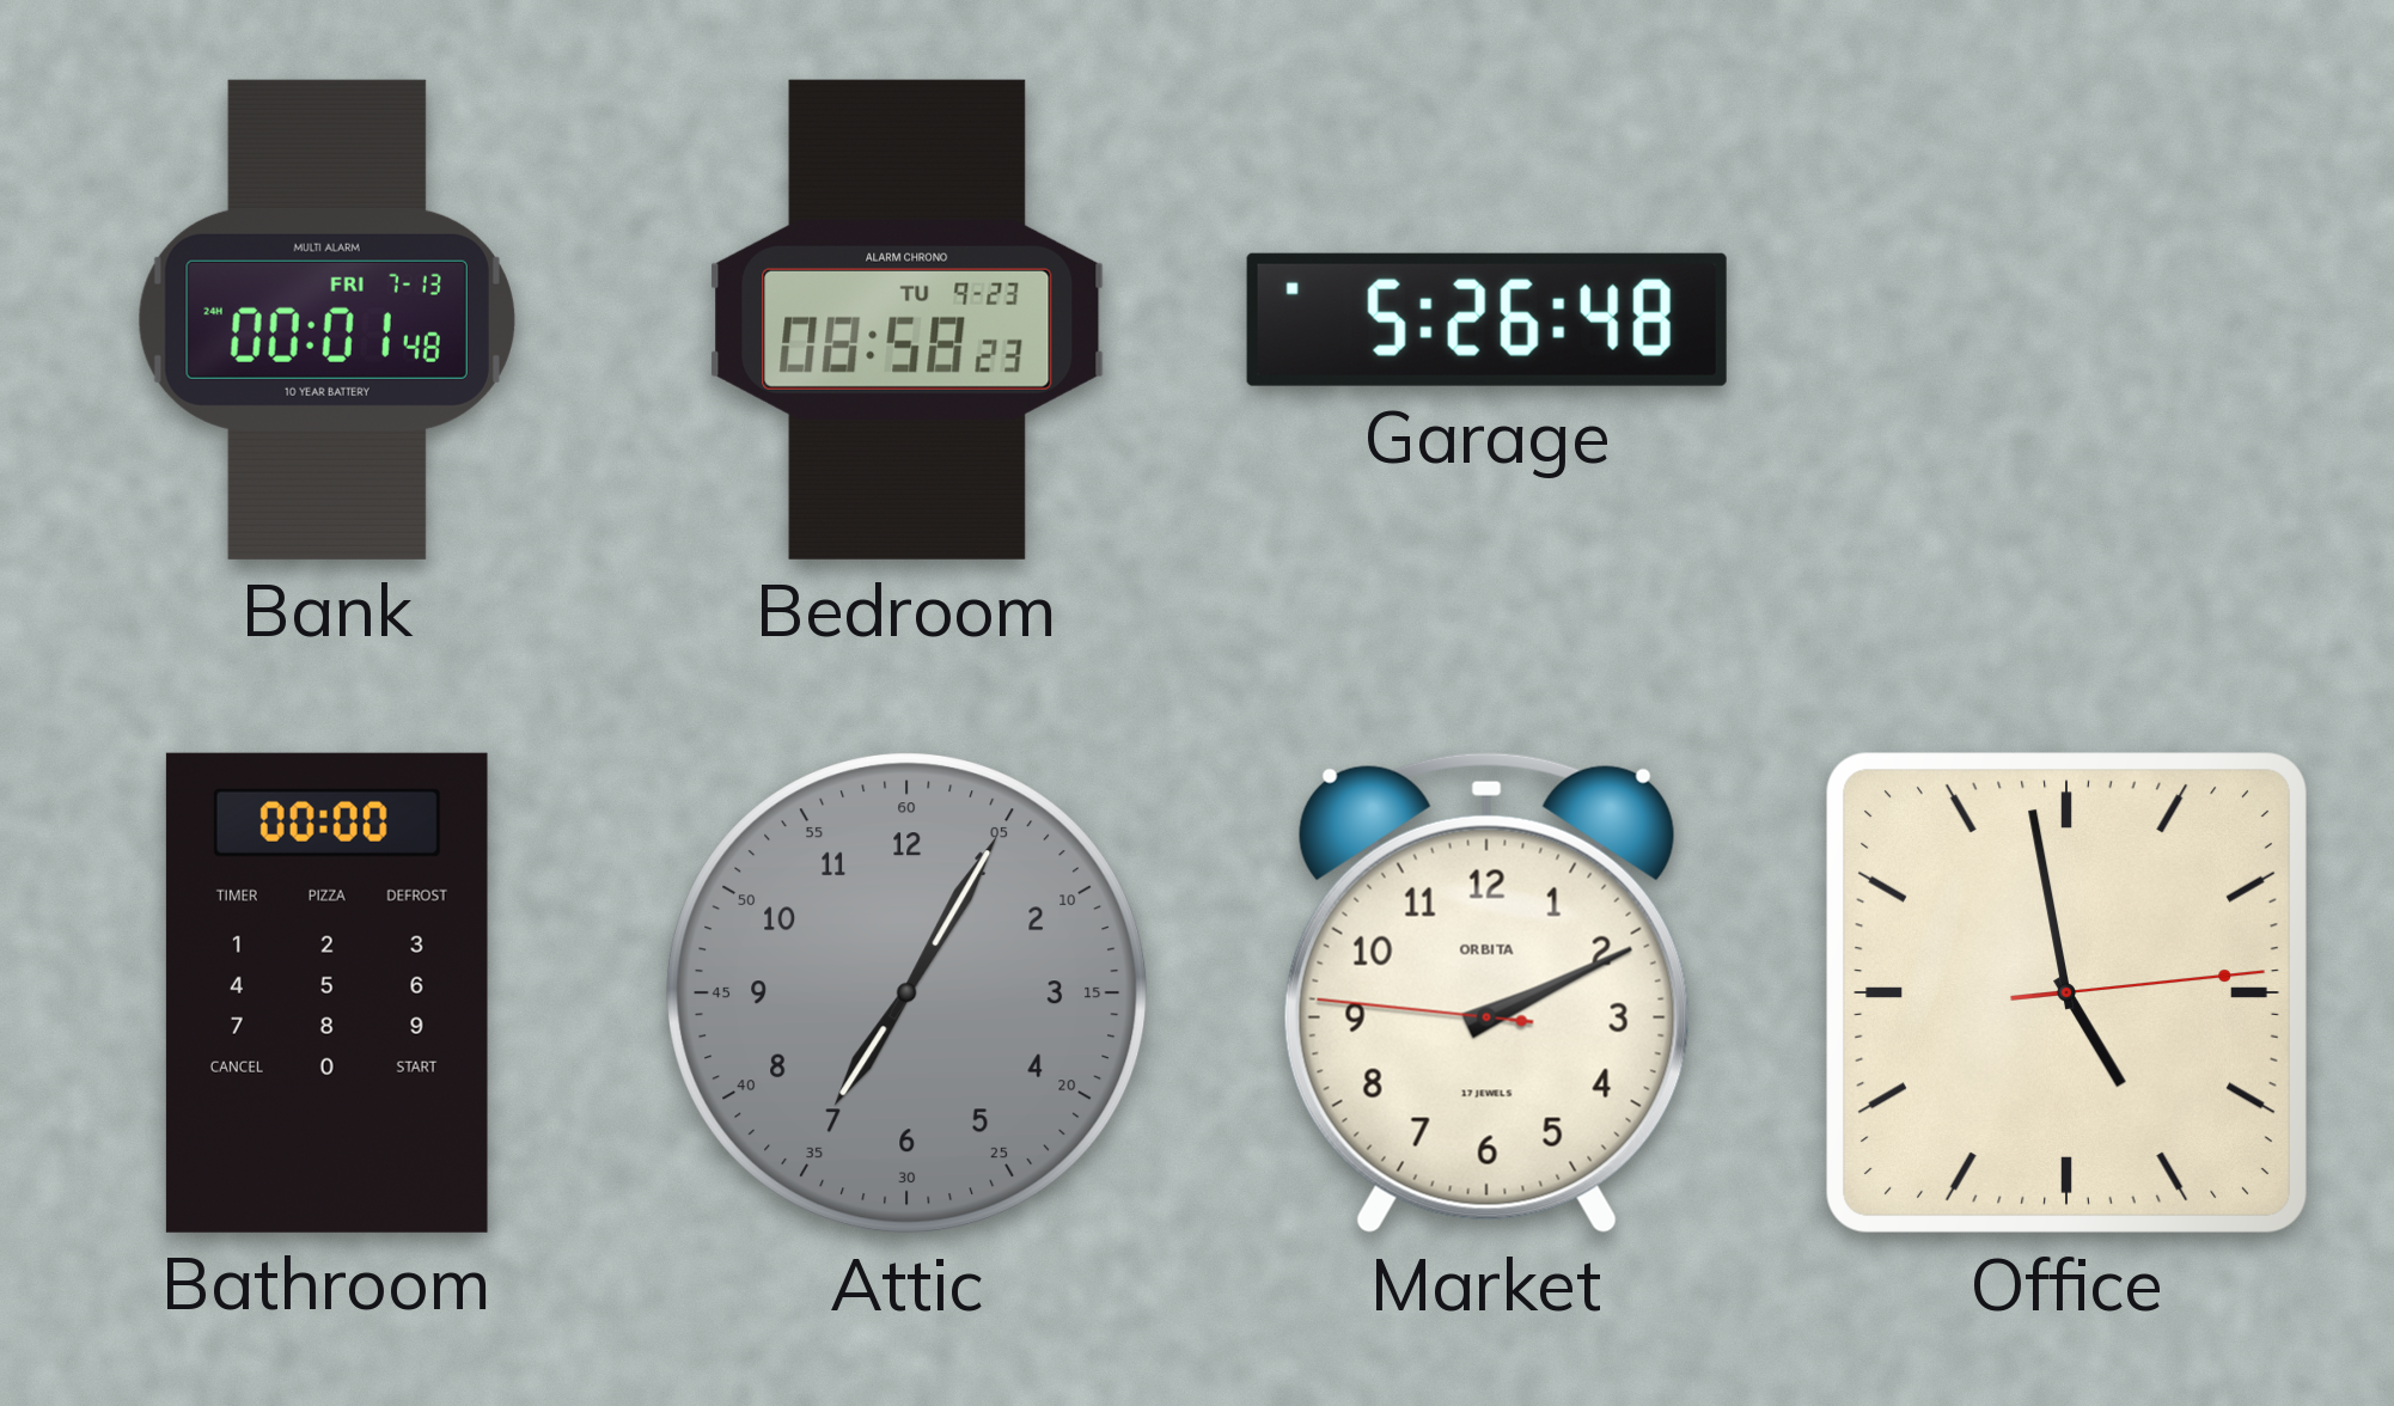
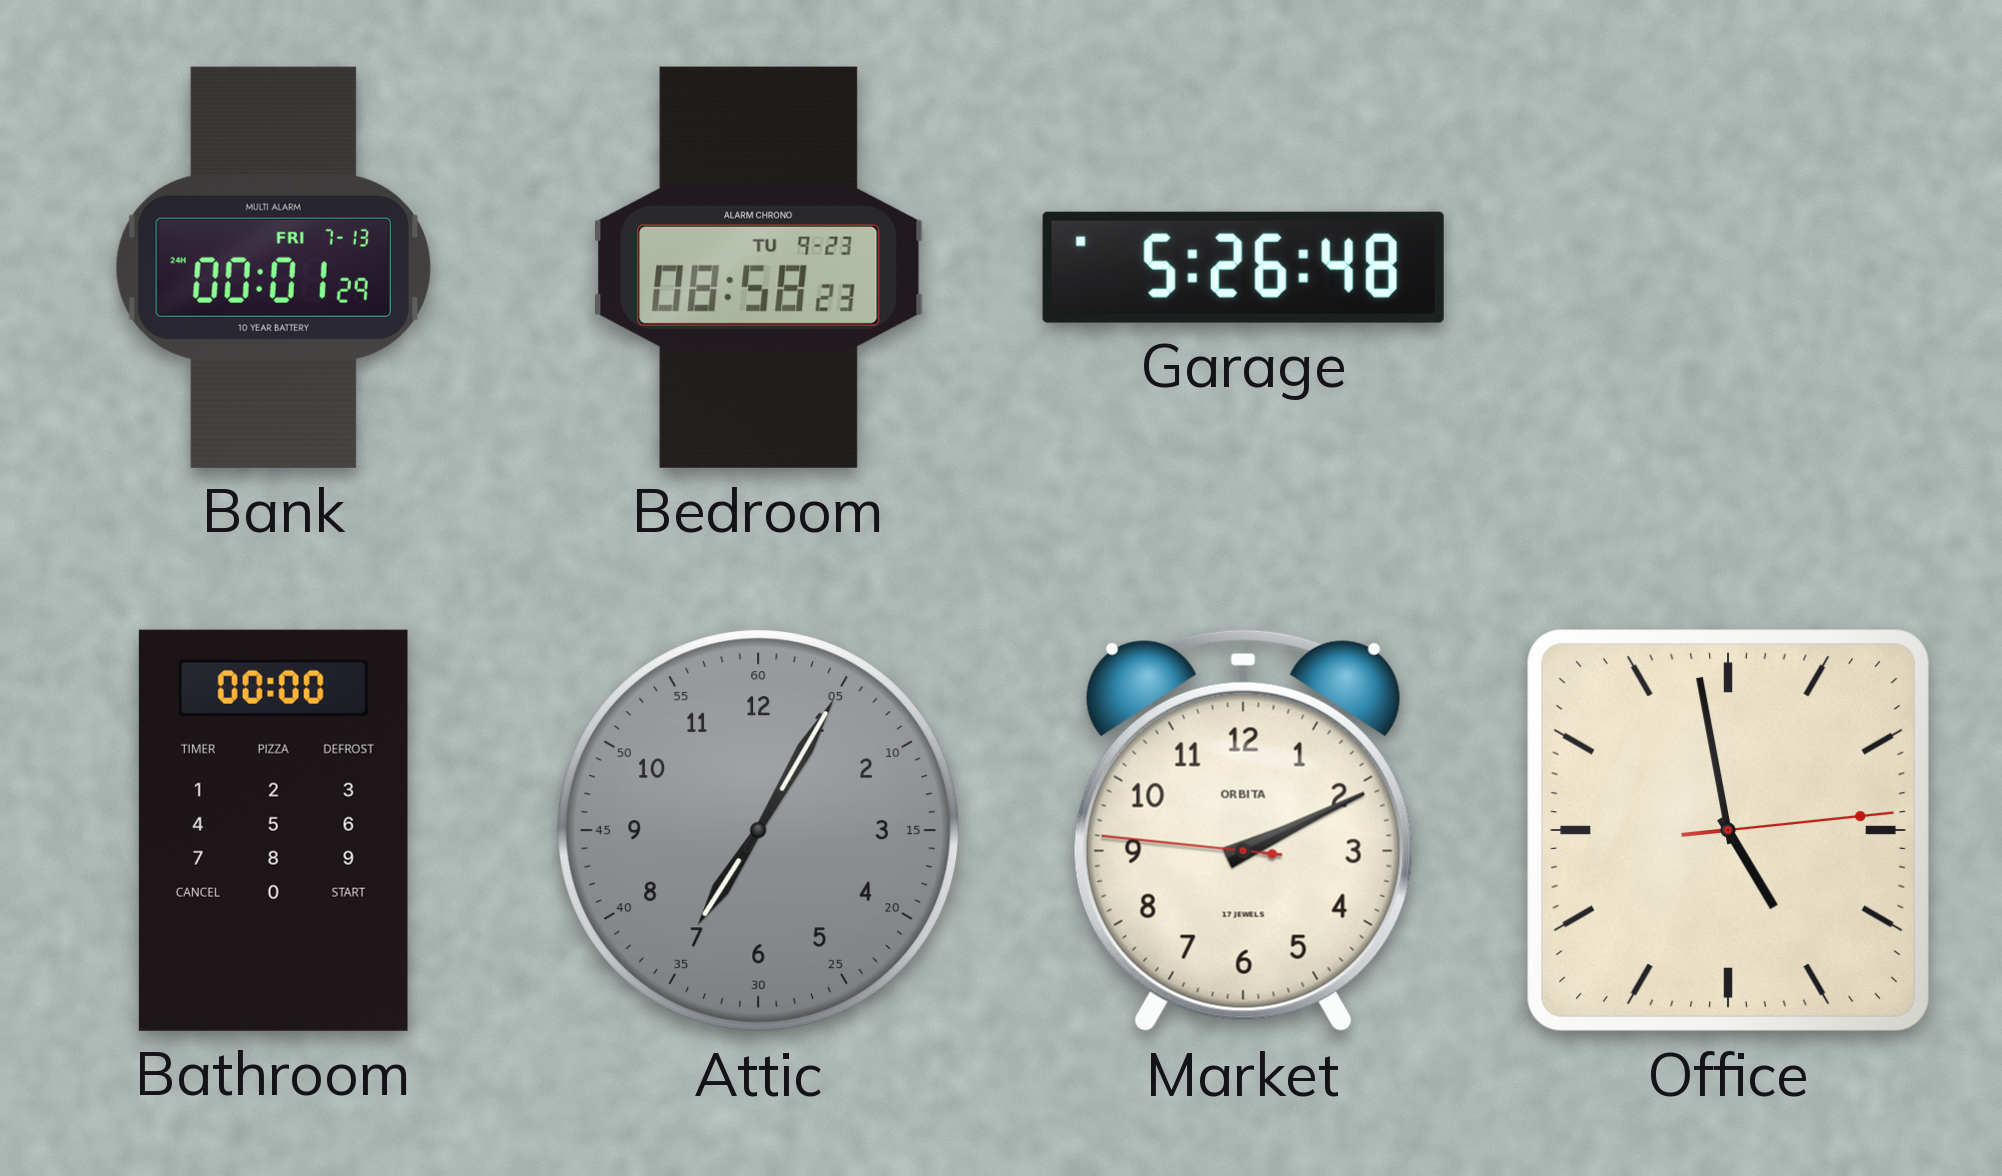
Bank: 00:01:48 -> 00:01:29
